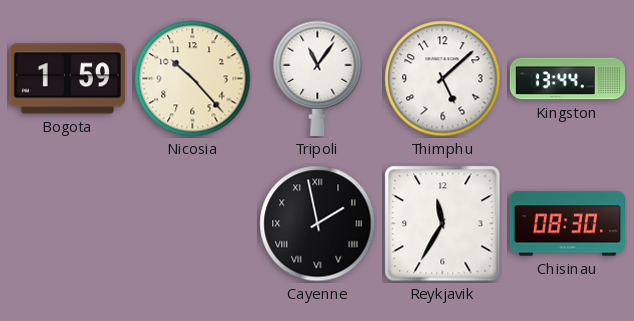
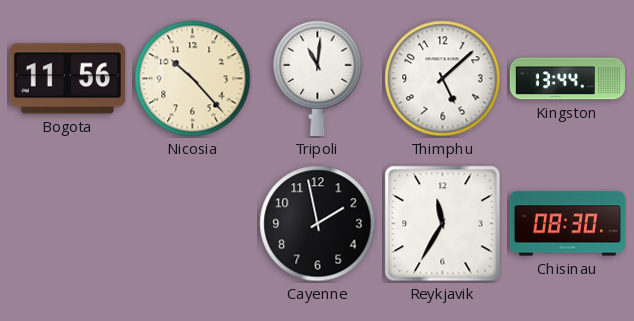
Bogota: 1:59 -> 11:56
Tripoli: 11:06 -> 11:01
Cayenne numerals: Roman -> Arabic
